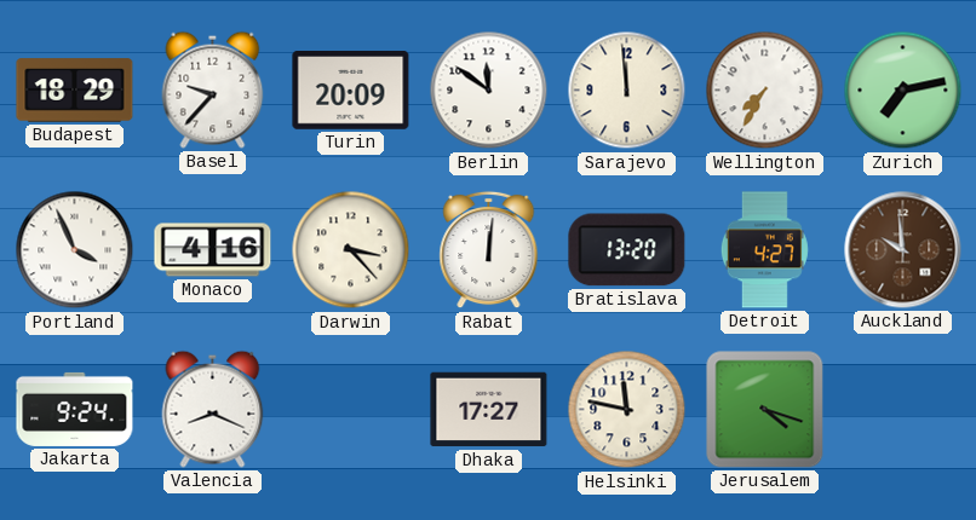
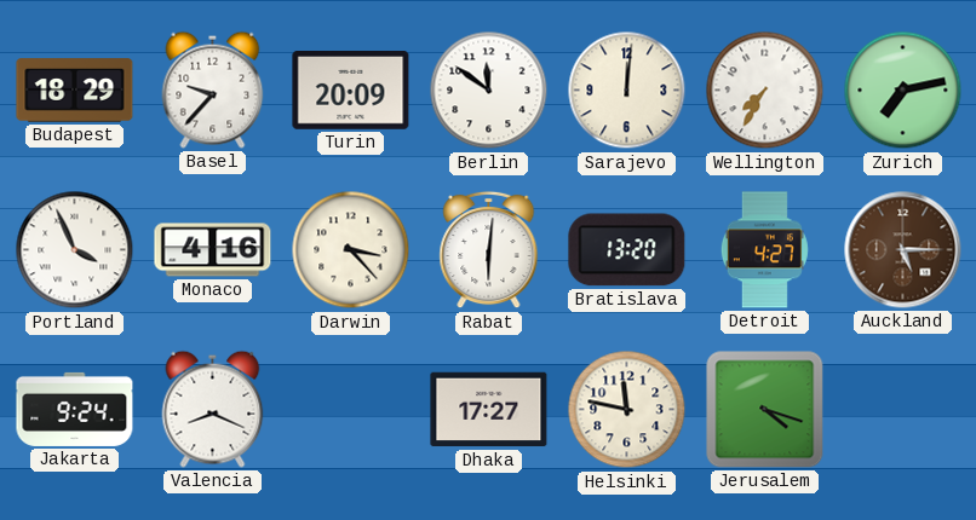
Sarajevo: 11:59 -> 12:01
Rabat: 12:01 -> 6:01
Auckland: 9:59 -> 5:15
